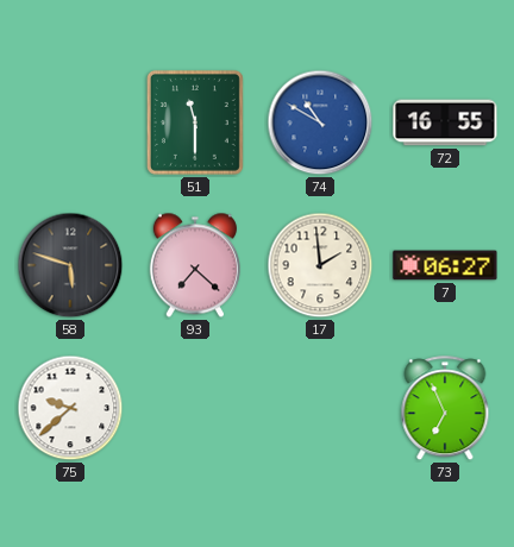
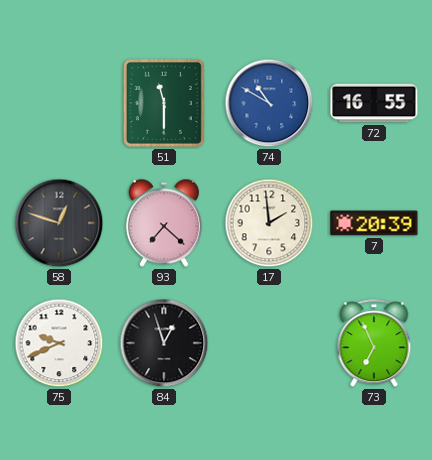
58: 5:48 -> 12:48
7: 06:27 -> 20:39
75: 9:38 -> 9:41
84: none -> 12:57
